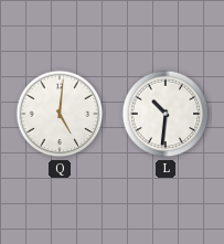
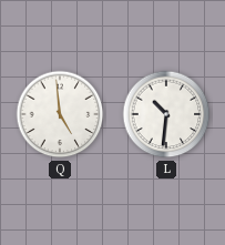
Q: 5:01 -> 4:59
